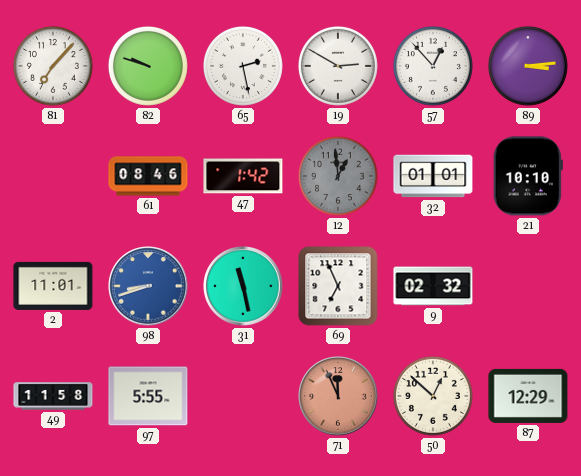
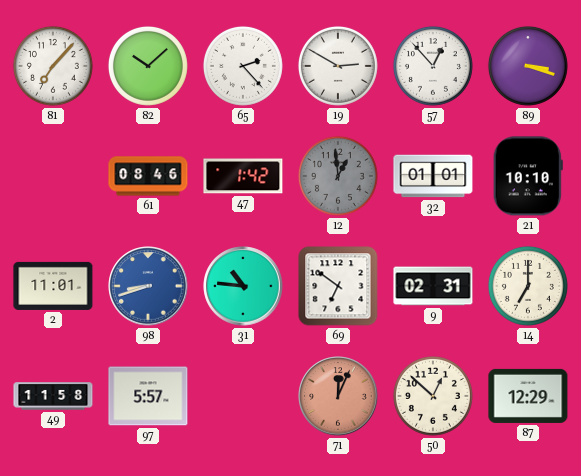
82: 9:48 -> 10:08
65: 2:28 -> 2:23
89: 3:14 -> 3:18
31: 11:28 -> 10:46
69: 6:56 -> 6:51
9: 02:32 -> 02:31
14: none -> 7:00
97: 5:55 -> 5:57
71: 11:56 -> 12:04
